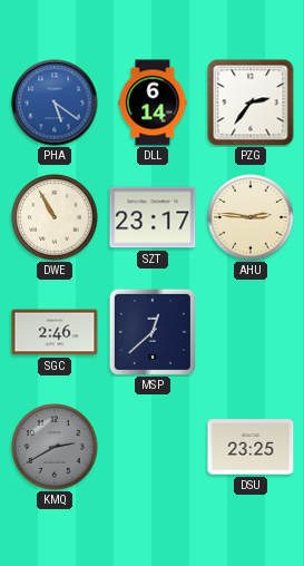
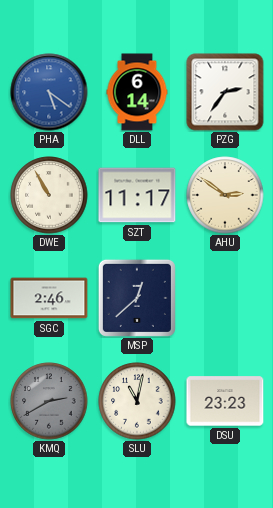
SZT: 23:17 -> 11:17
AHU: 2:46 -> 2:51
SLU: none -> 11:02
DSU: 23:25 -> 23:23
